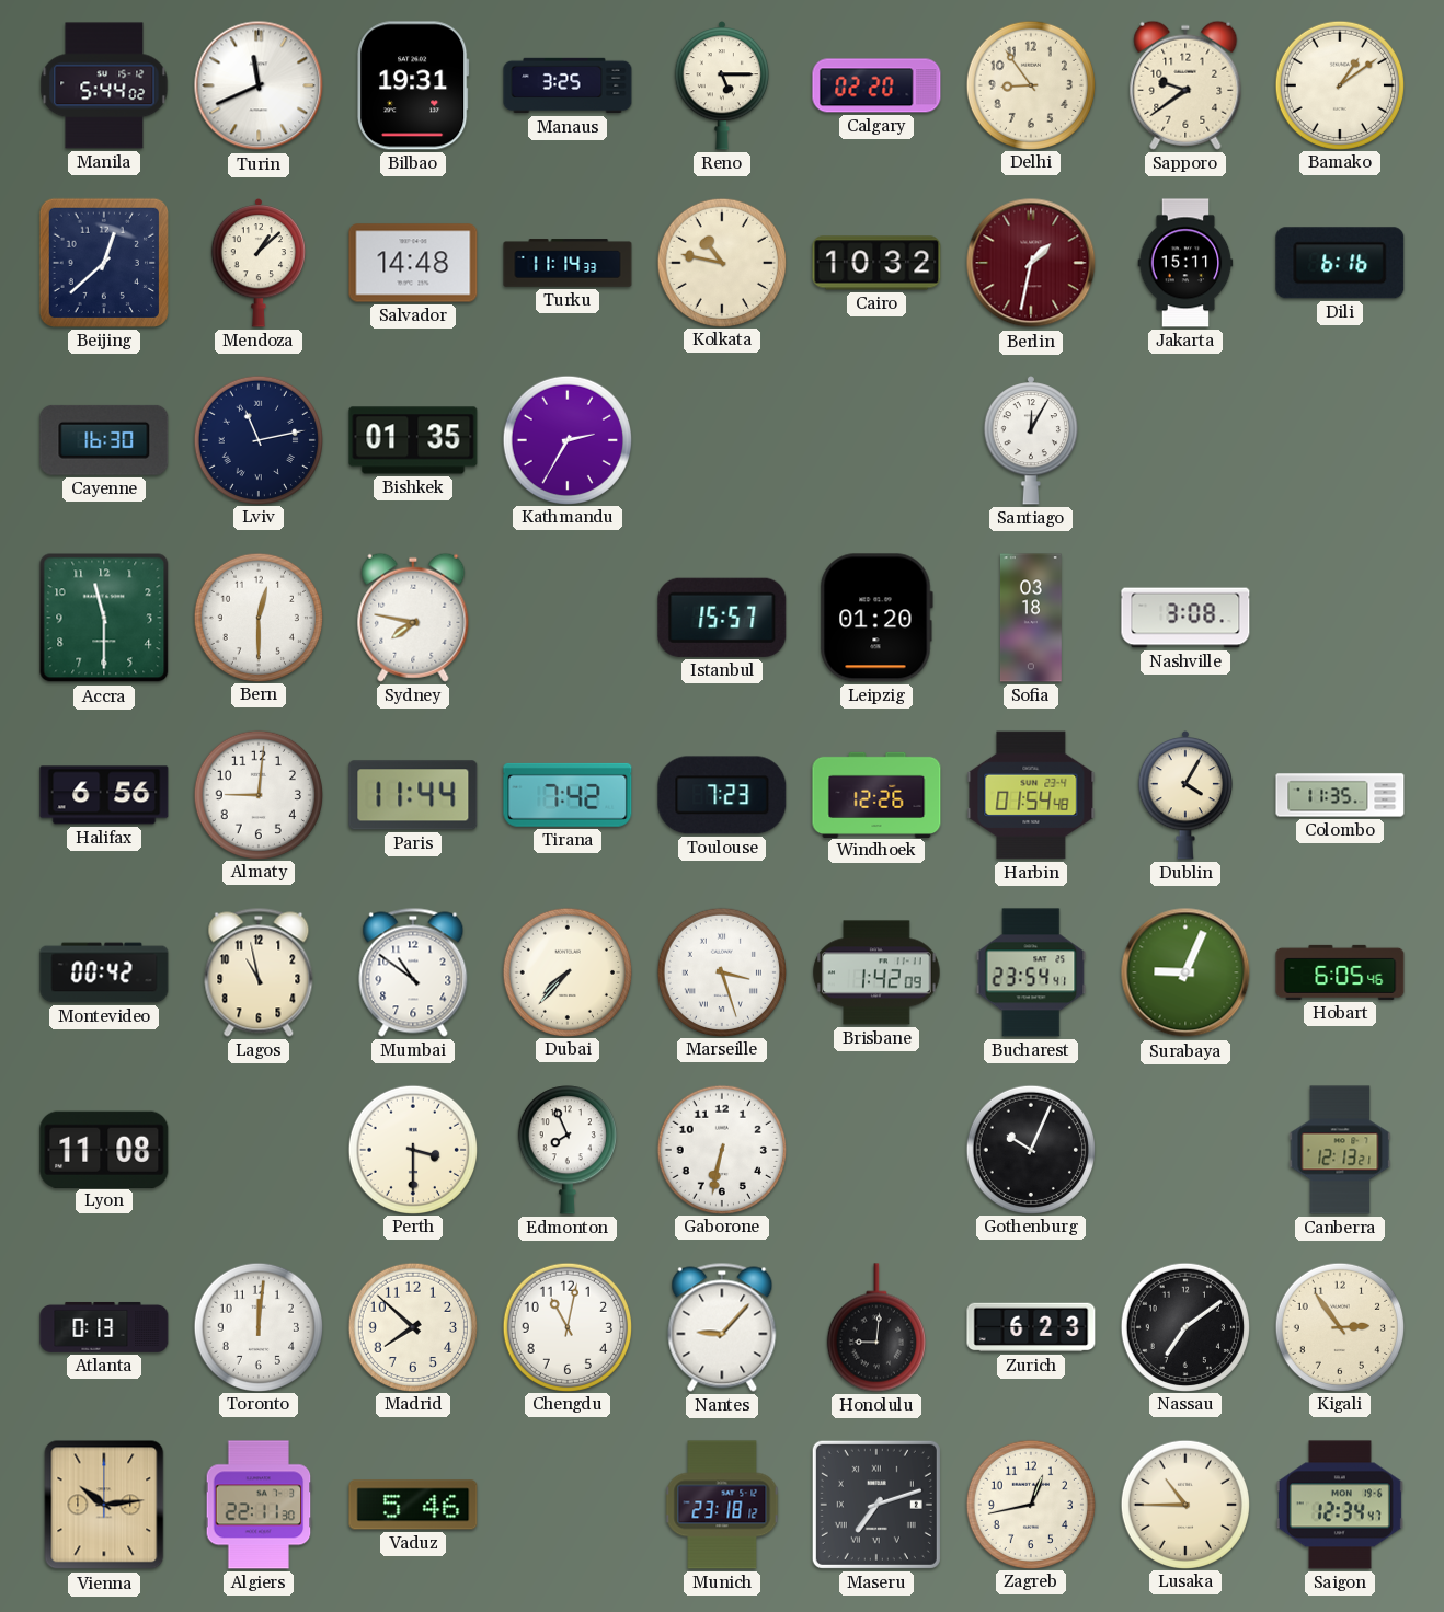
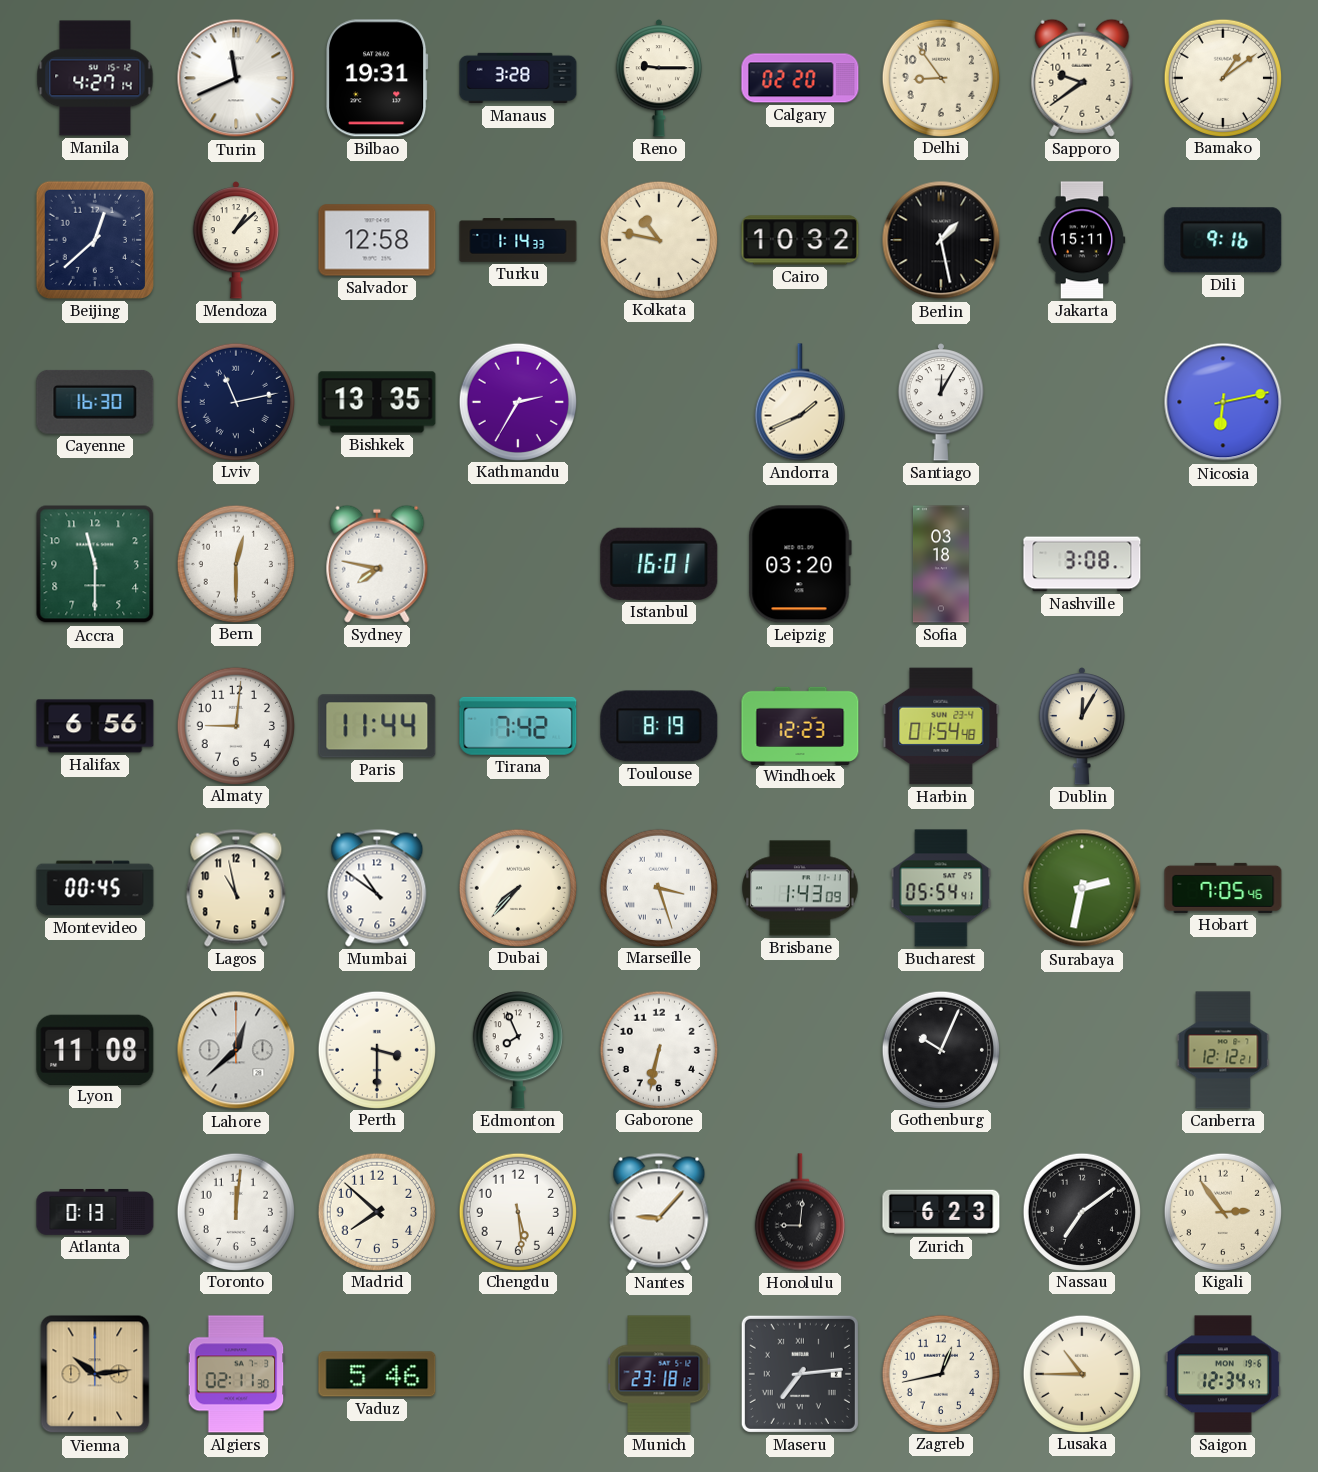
Manila: 5:44 -> 4:27
Manaus: 3:25 -> 3:28
Reno: 5:15 -> 9:15
Salvador: 14:48 -> 12:58
Turku: 11:14 -> 1:14
Berlin: 1:32 -> 1:28
Berlin dial: burgundy -> black
Dili: 6:16 -> 9:16
Bishkek: 01:35 -> 13:35
Andorra: none -> 1:41
Nicosia: none -> 6:13
Istanbul: 15:57 -> 16:01
Leipzig: 01:20 -> 03:20
Toulouse: 7:23 -> 8:19
Windhoek: 12:26 -> 12:23
Dublin: 4:05 -> 12:05
Colombo: 11:35 -> none
Montevideo: 00:42 -> 00:45
Brisbane: 1:42 -> 1:43
Bucharest: 23:54 -> 05:54
Surabaya: 9:04 -> 2:32
Hobart: 6:05 -> 7:05
Lahore: none -> 12:38
Canberra: 12:13 -> 12:12
Chengdu: 11:02 -> 5:29
Algiers: 22:11 -> 02:11
Maseru: 7:12 -> 7:14
